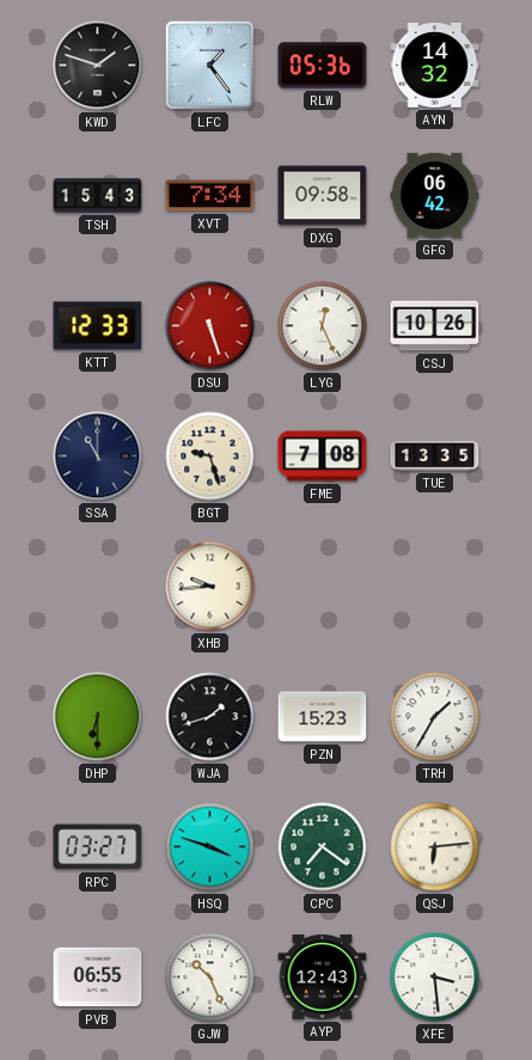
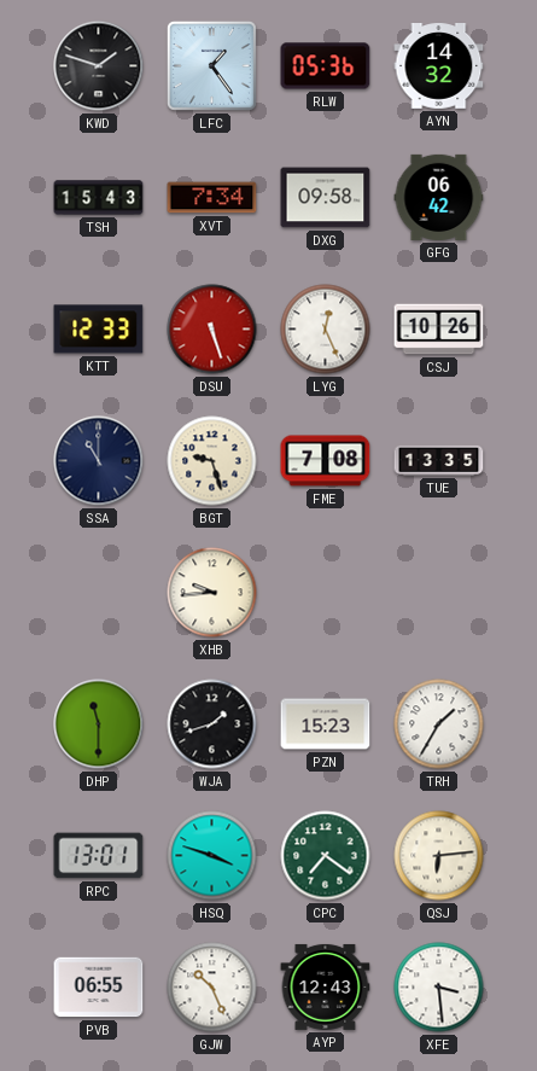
DHP: 6:30 -> 11:30
RPC: 03:27 -> 13:01
